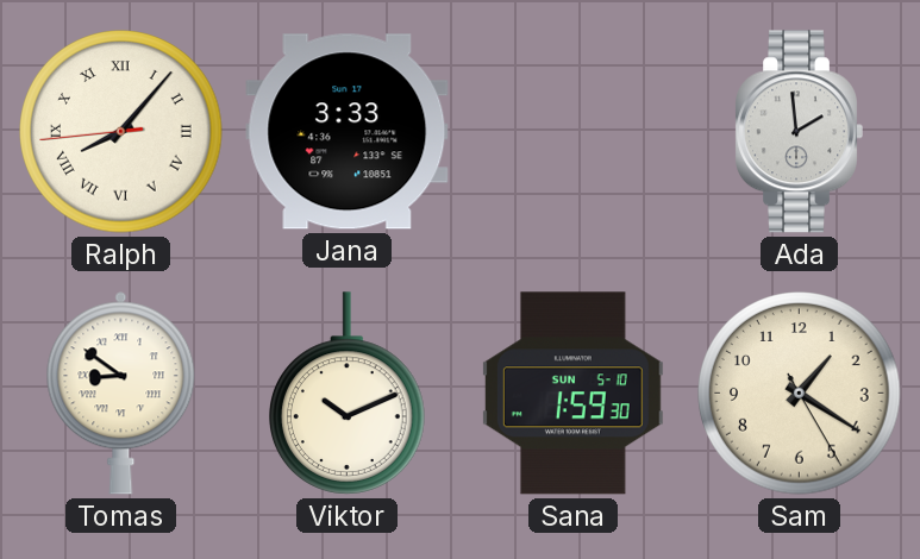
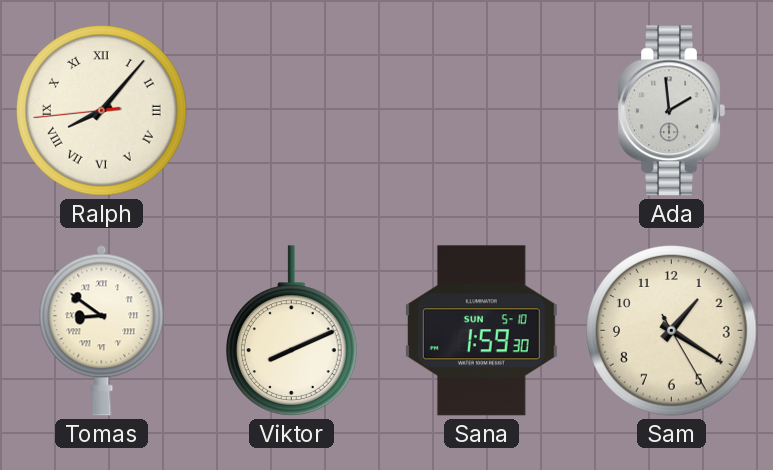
Jana: 3:33 -> none
Viktor: 10:11 -> 8:11
